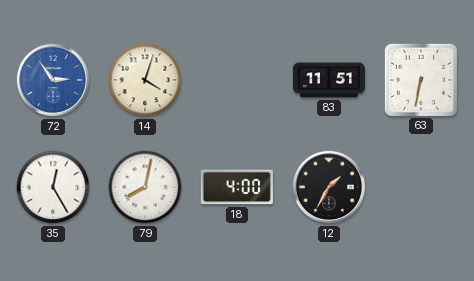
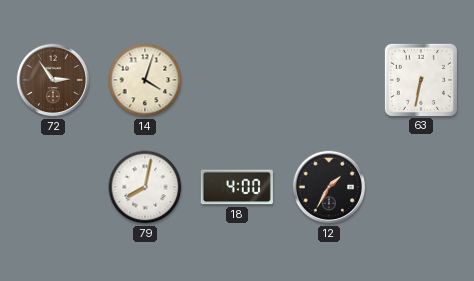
72 dial: blue -> brown
83: 11:51 -> none
35: 12:25 -> none
